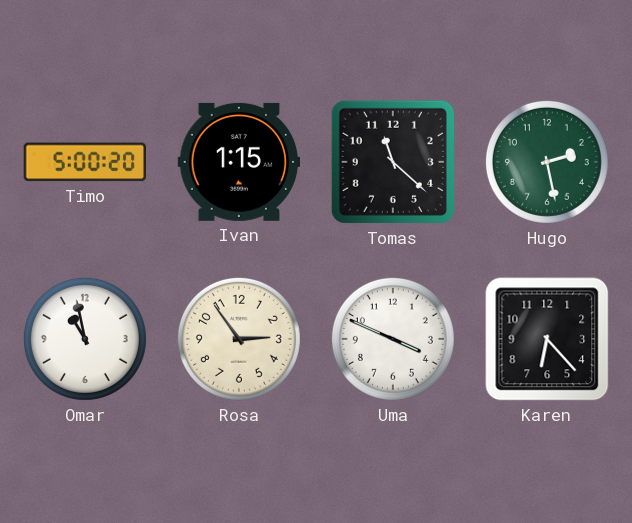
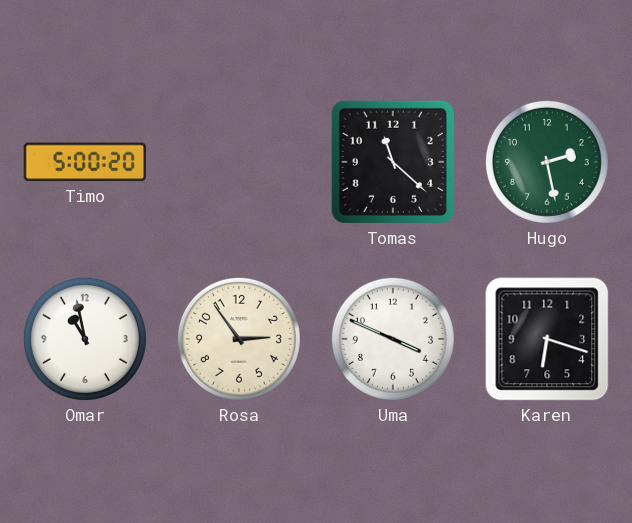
Ivan: 1:15 -> none
Karen: 6:23 -> 6:18
